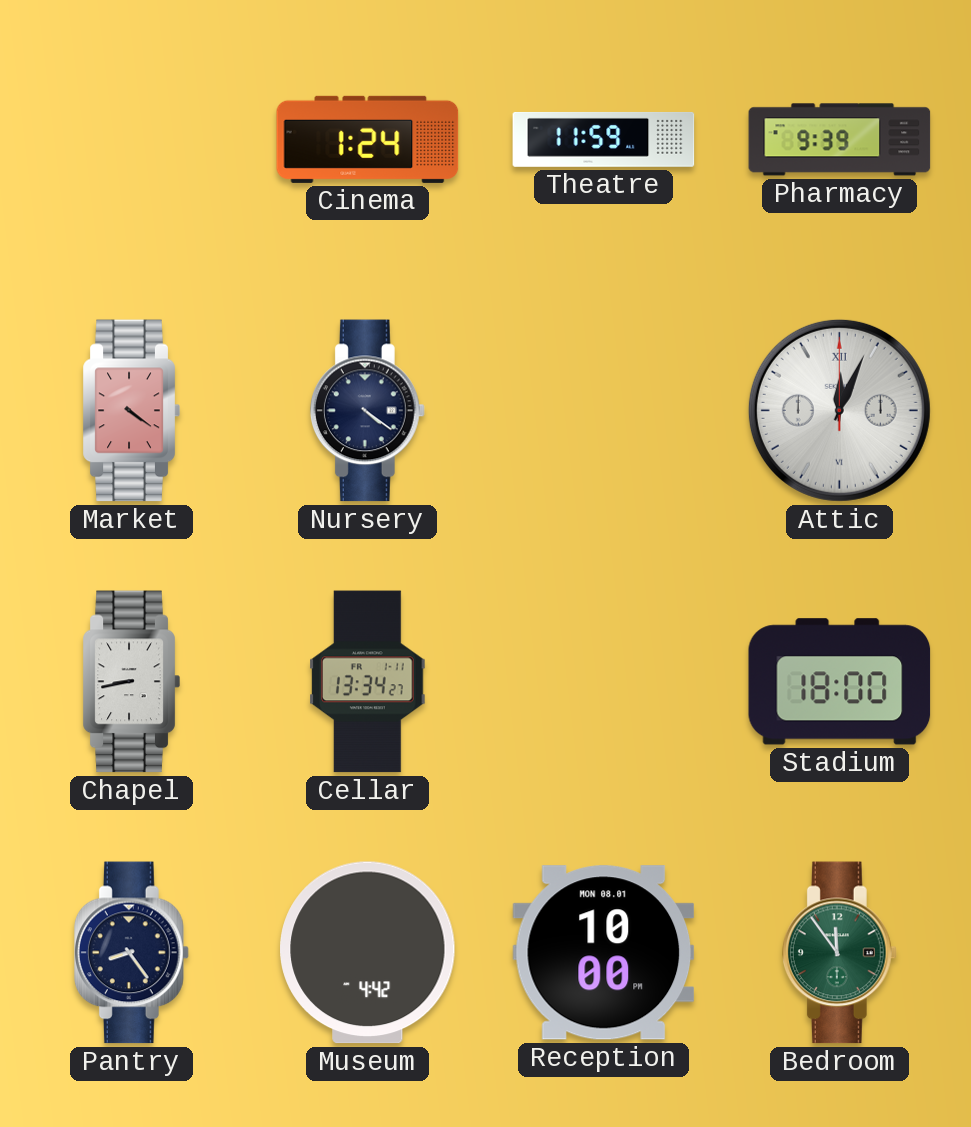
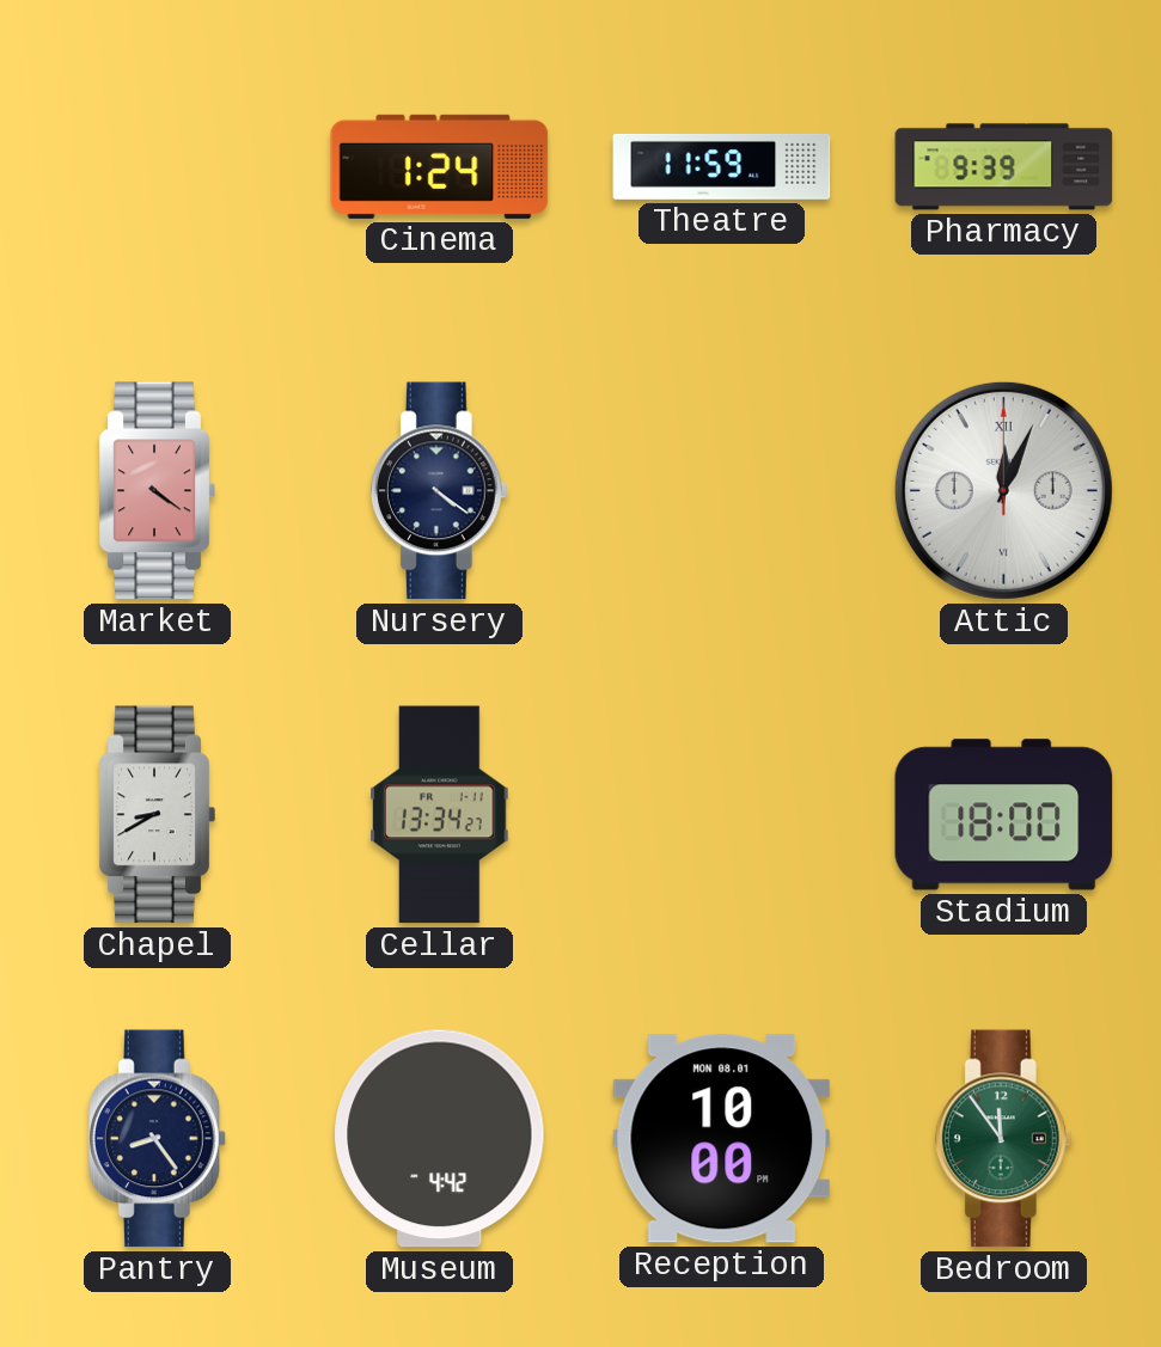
Chapel: 8:43 -> 8:40
